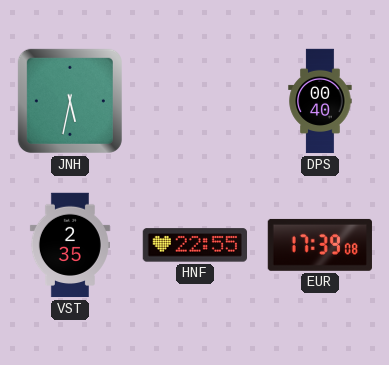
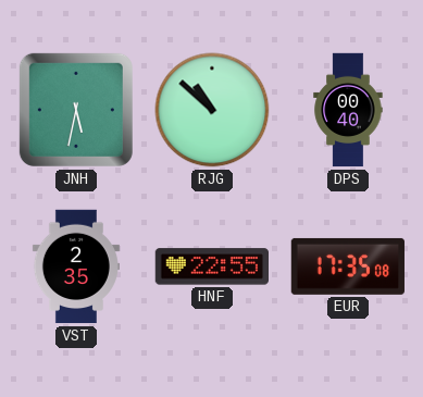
RJG: none -> 10:52
EUR: 17:39 -> 17:35
